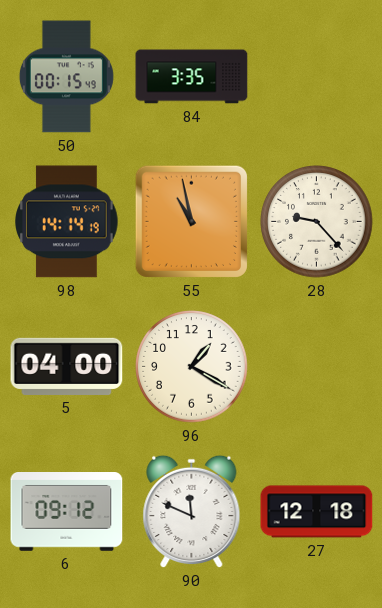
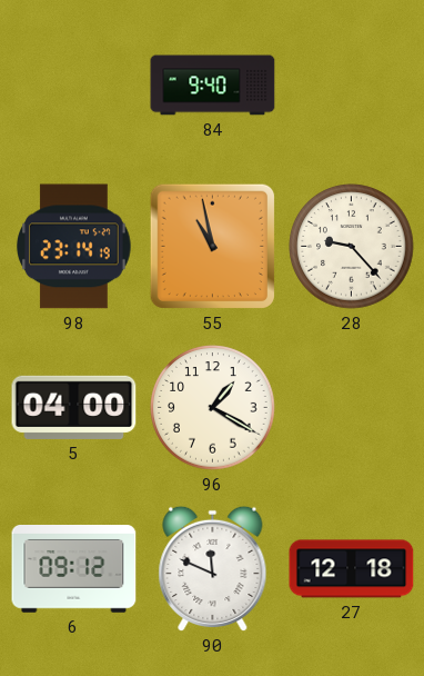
50: 00:15 -> none
84: 3:35 -> 9:40
98: 14:14 -> 23:14
